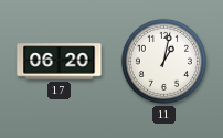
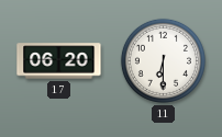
11: 1:02 -> 6:30
